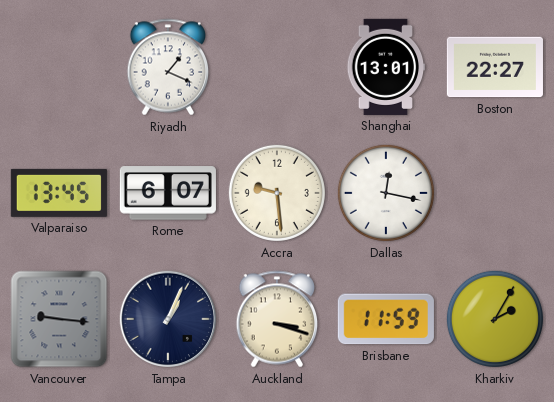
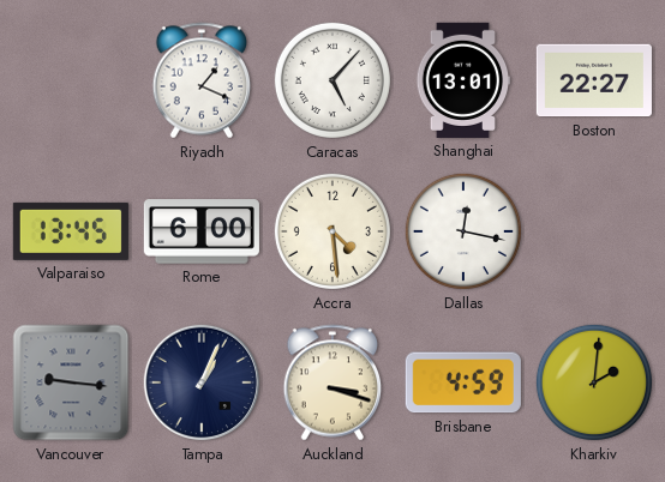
Caracas: none -> 5:07
Rome: 6:07 -> 6:00
Accra: 9:29 -> 4:29
Brisbane: 11:59 -> 4:59
Kharkiv: 2:05 -> 2:01
